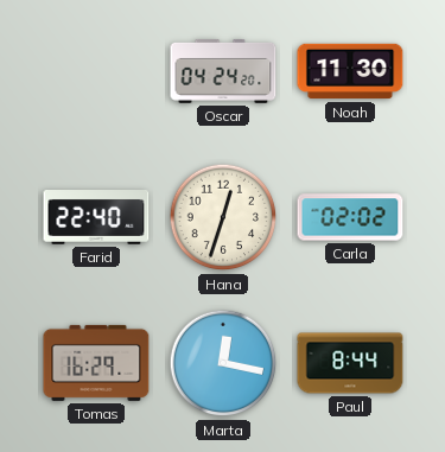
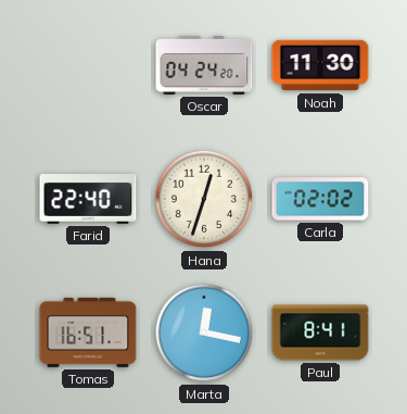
Tomas: 16:29 -> 16:51
Paul: 8:44 -> 8:41
